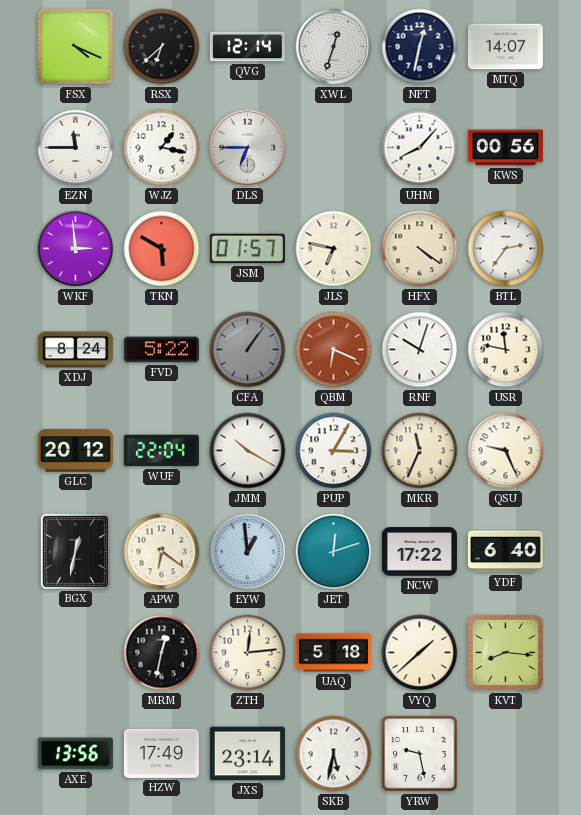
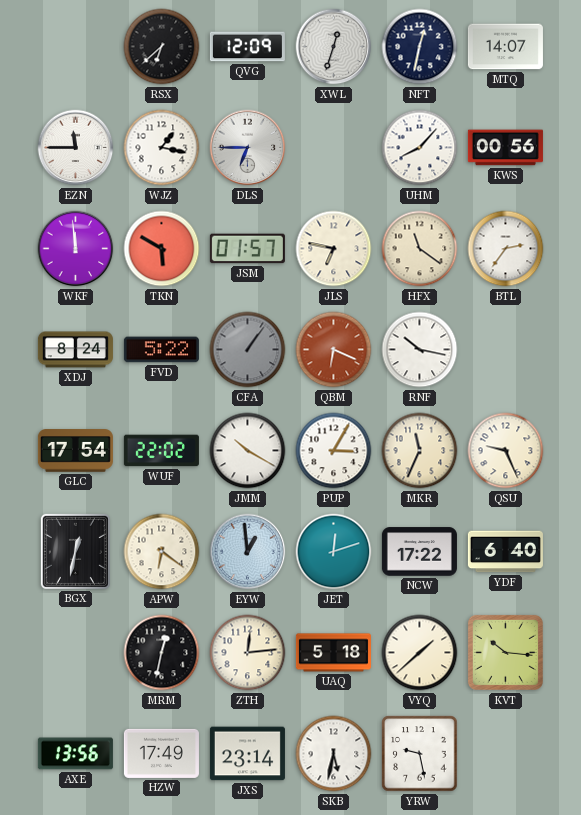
FSX: 4:19 -> none
QVG: 12:14 -> 12:09
WKF: 2:59 -> 11:59
HFX: 4:21 -> 11:21
RNF: 10:03 -> 10:17
USR: 11:47 -> none
GLC: 20:12 -> 17:54
WUF: 22:04 -> 22:02
KVT: 8:16 -> 10:16
